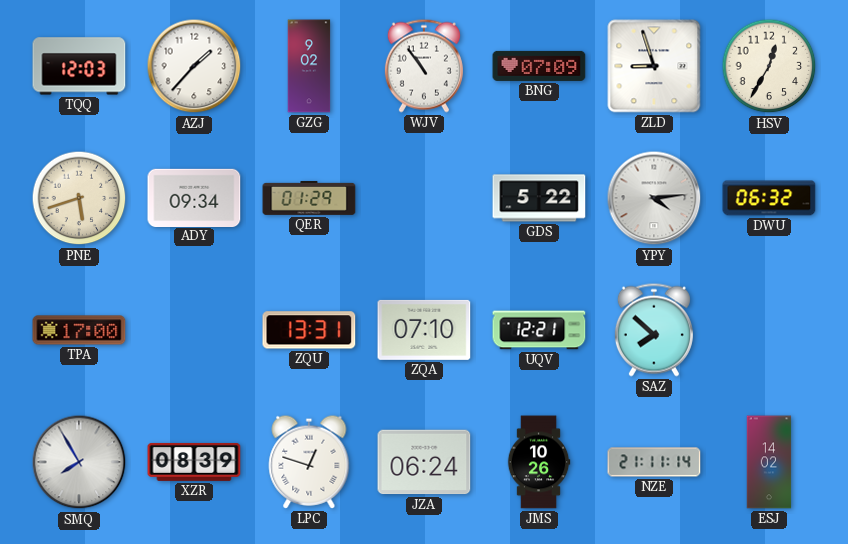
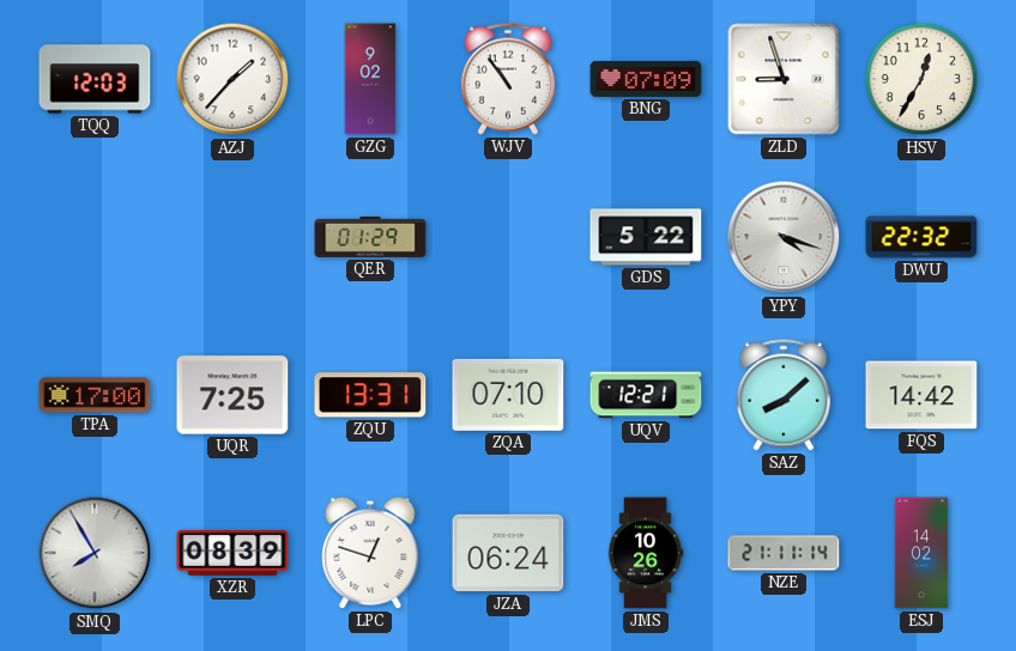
PNE: 5:42 -> none
ADY: 09:34 -> none
YPY: 4:14 -> 4:18
DWU: 06:32 -> 22:32
UQR: none -> 7:25
SAZ: 7:52 -> 8:08
FQS: none -> 14:42
